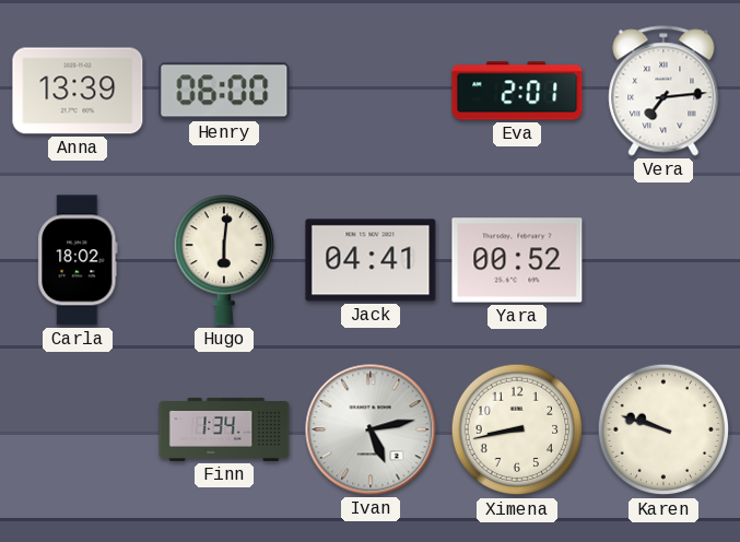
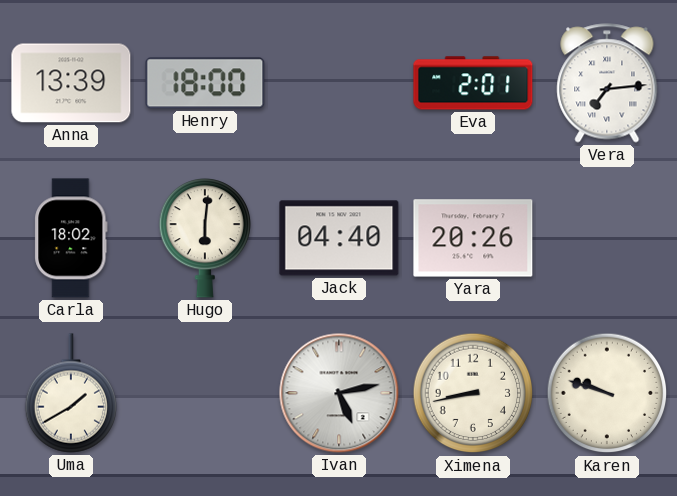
Henry: 06:00 -> 18:00
Jack: 04:41 -> 04:40
Yara: 00:52 -> 20:26
Uma: none -> 1:40
Finn: 1:34 -> none
